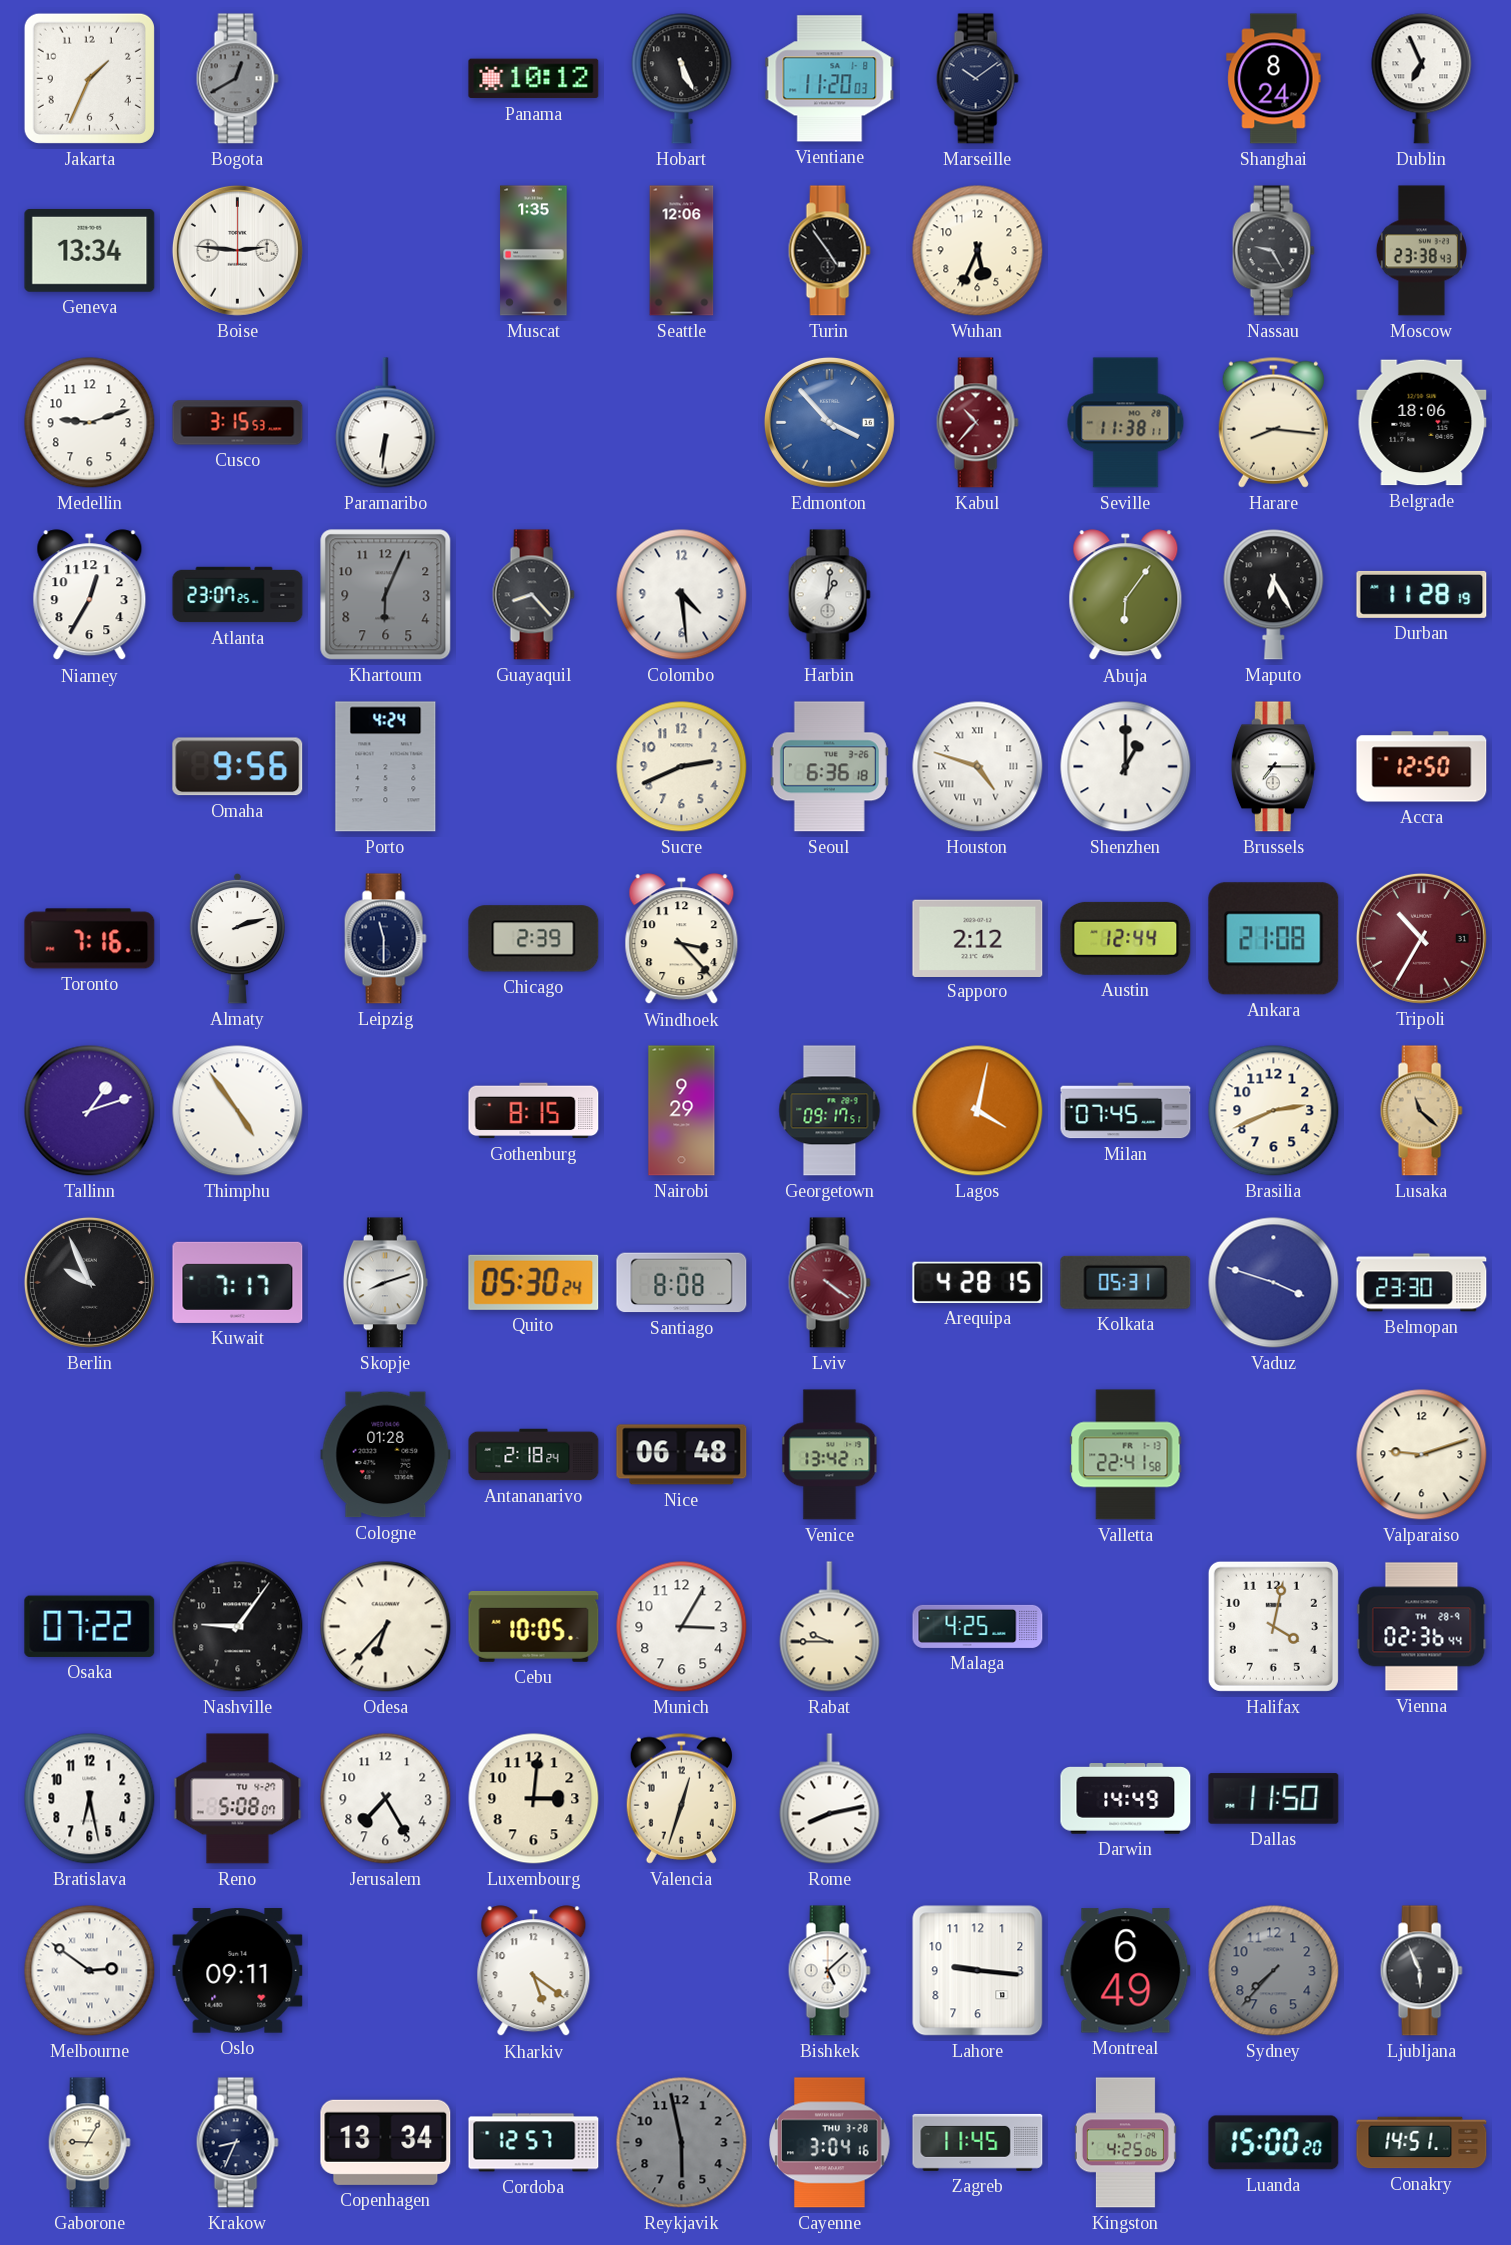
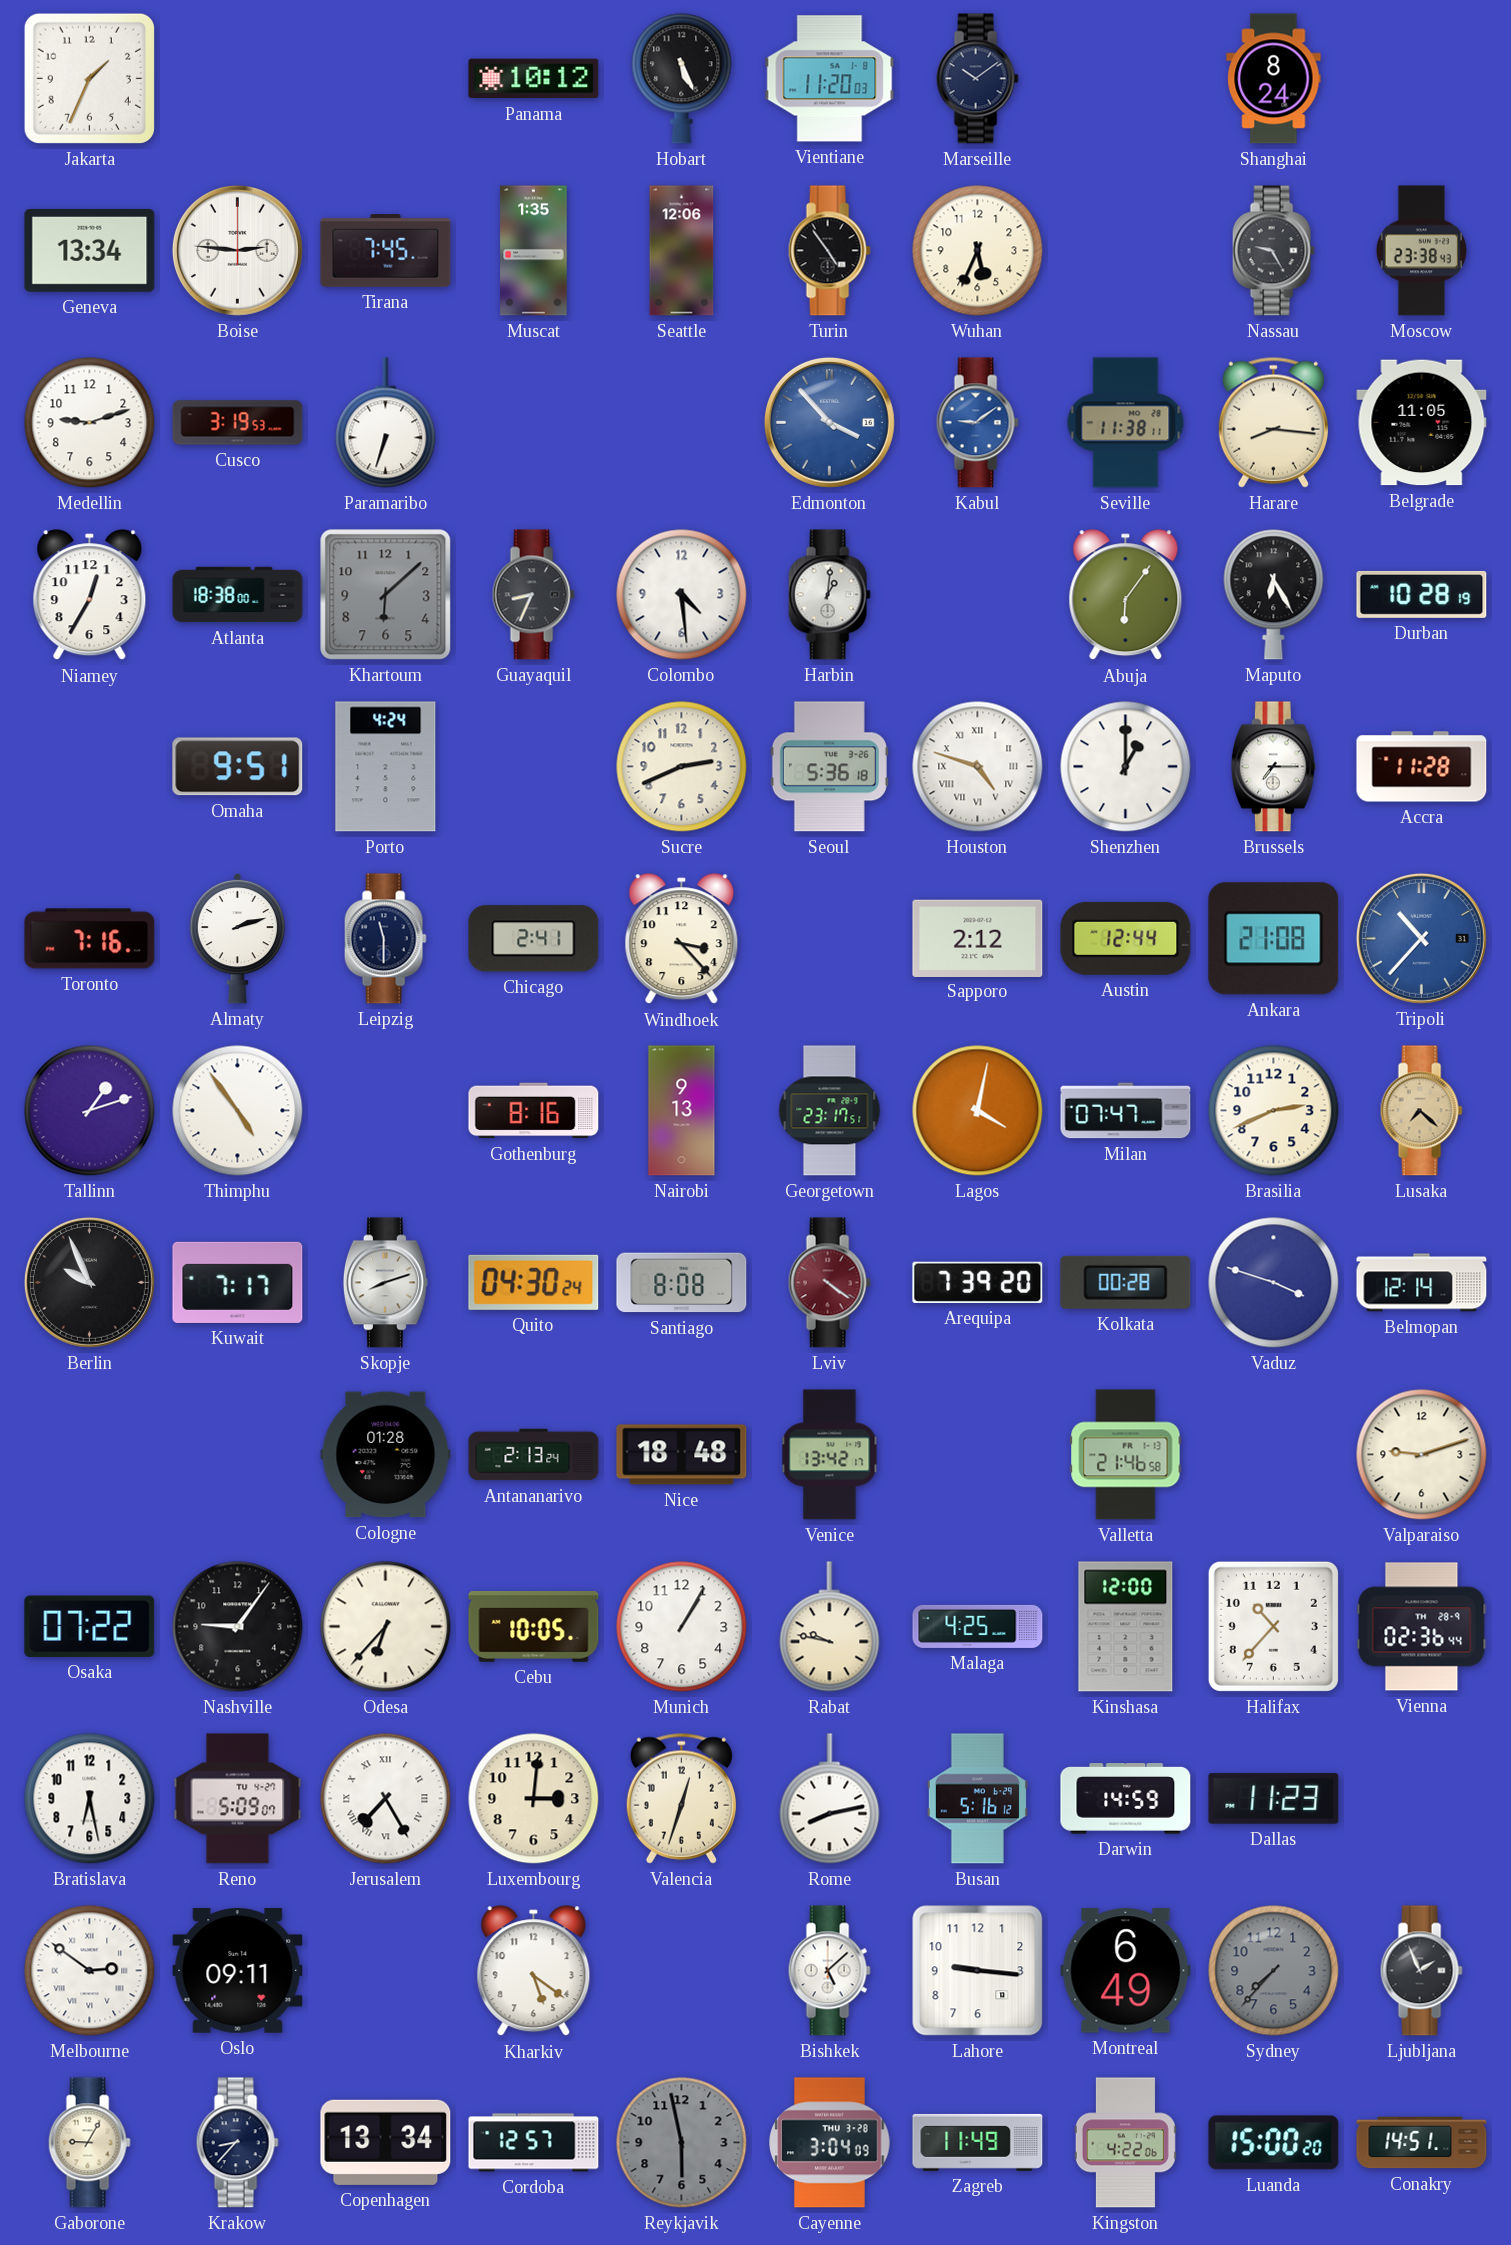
Bogota: 12:40 -> none
Dublin: 6:56 -> none
Tirana: none -> 7:45
Cusco: 3:15 -> 3:19
Paramaribo: 6:31 -> 6:33
Kabul: 10:37 -> 9:09
Kabul dial: burgundy -> blue
Belgrade: 18:06 -> 11:05
Atlanta: 23:07 -> 18:38
Khartoum: 6:04 -> 6:08
Guayaquil: 8:23 -> 8:34
Durban: 11:28 -> 10:28
Omaha: 9:56 -> 9:51
Seoul: 6:36 -> 5:36
Accra: 12:50 -> 11:28
Chicago: 2:39 -> 2:41
Tripoli: 10:35 -> 10:37
Tripoli dial: burgundy -> blue
Gothenburg: 8:15 -> 8:16
Nairobi: 9:29 -> 9:13
Georgetown: 09:17 -> 23:17
Milan: 07:45 -> 07:47
Lusaka: 11:22 -> 7:22
Quito: 05:30 -> 04:30
Arequipa: 4:28 -> 7:39
Kolkata: 05:31 -> 00:28
Belmopan: 23:30 -> 12:14
Antananarivo: 2:18 -> 2:13
Nice: 06:48 -> 18:48
Valletta: 22:41 -> 21:46
Munich: 3:05 -> 1:05
Rabat: 9:45 -> 9:47
Kinshasa: none -> 12:00
Halifax: 4:02 -> 10:37
Reno: 5:08 -> 5:09
Jerusalem numerals: Arabic -> Roman
Busan: none -> 5:16
Darwin: 14:49 -> 14:59
Dallas: 11:50 -> 11:23
Ljubljana: 5:56 -> 1:56
Krakow: 8:34 -> 8:37
Cayenne: 3:04:16 -> 3:04:09
Zagreb: 11:45 -> 11:49
Kingston: 4:25 -> 4:22
